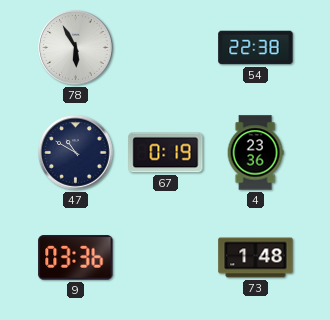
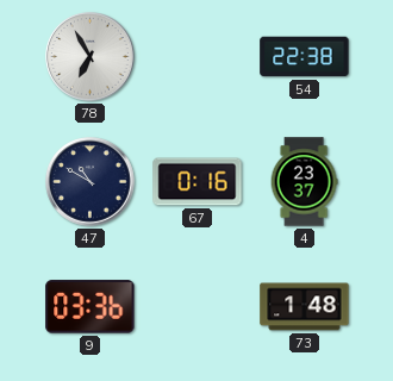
78: 5:55 -> 6:55
67: 0:19 -> 0:16
4: 23:36 -> 23:37
